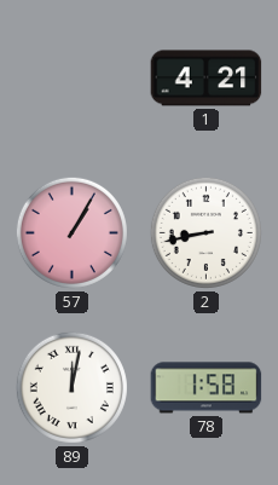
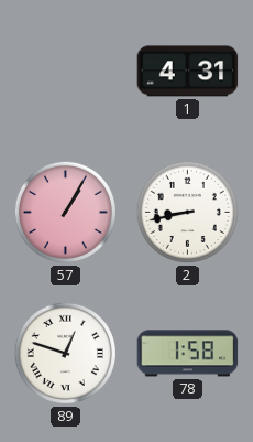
1: 4:21 -> 4:31
89: 12:02 -> 12:48
